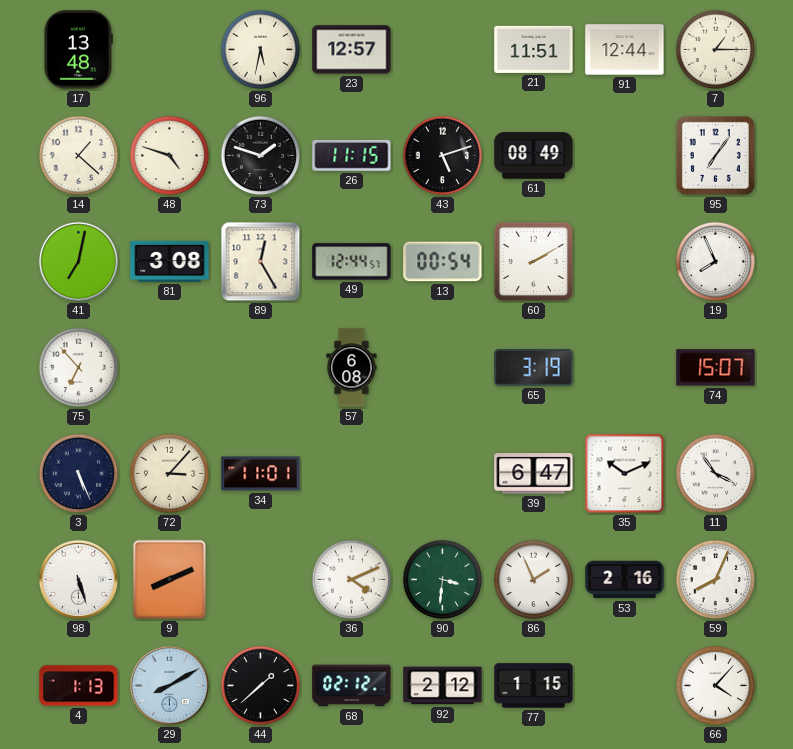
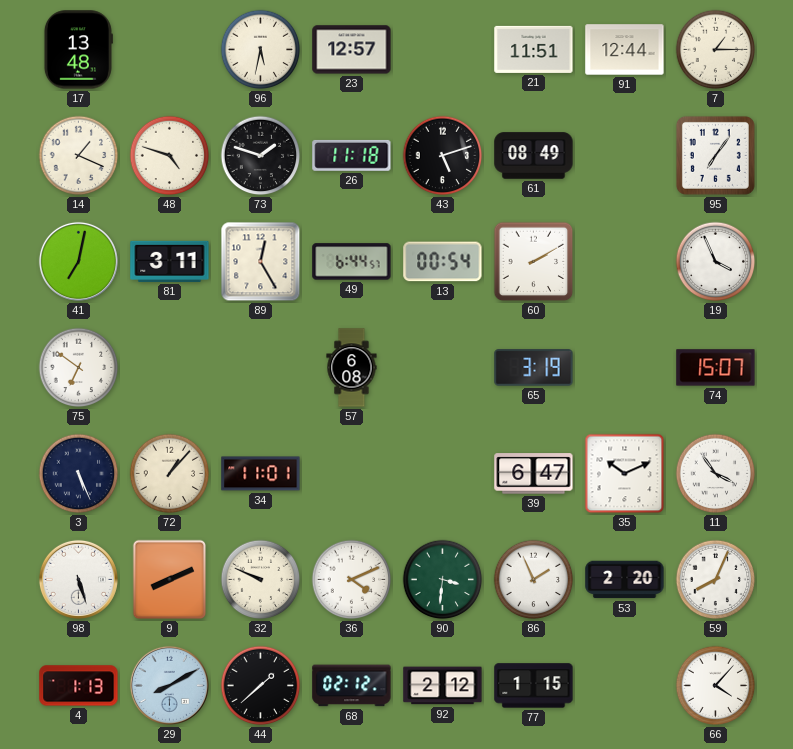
14: 1:22 -> 1:19
26: 11:15 -> 11:18
81: 3:08 -> 3:11
49: 12:44 -> 6:44
19: 7:56 -> 3:56
75: 6:53 -> 6:51
72: 3:07 -> 1:07
32: none -> 9:49
53: 2:16 -> 2:20
